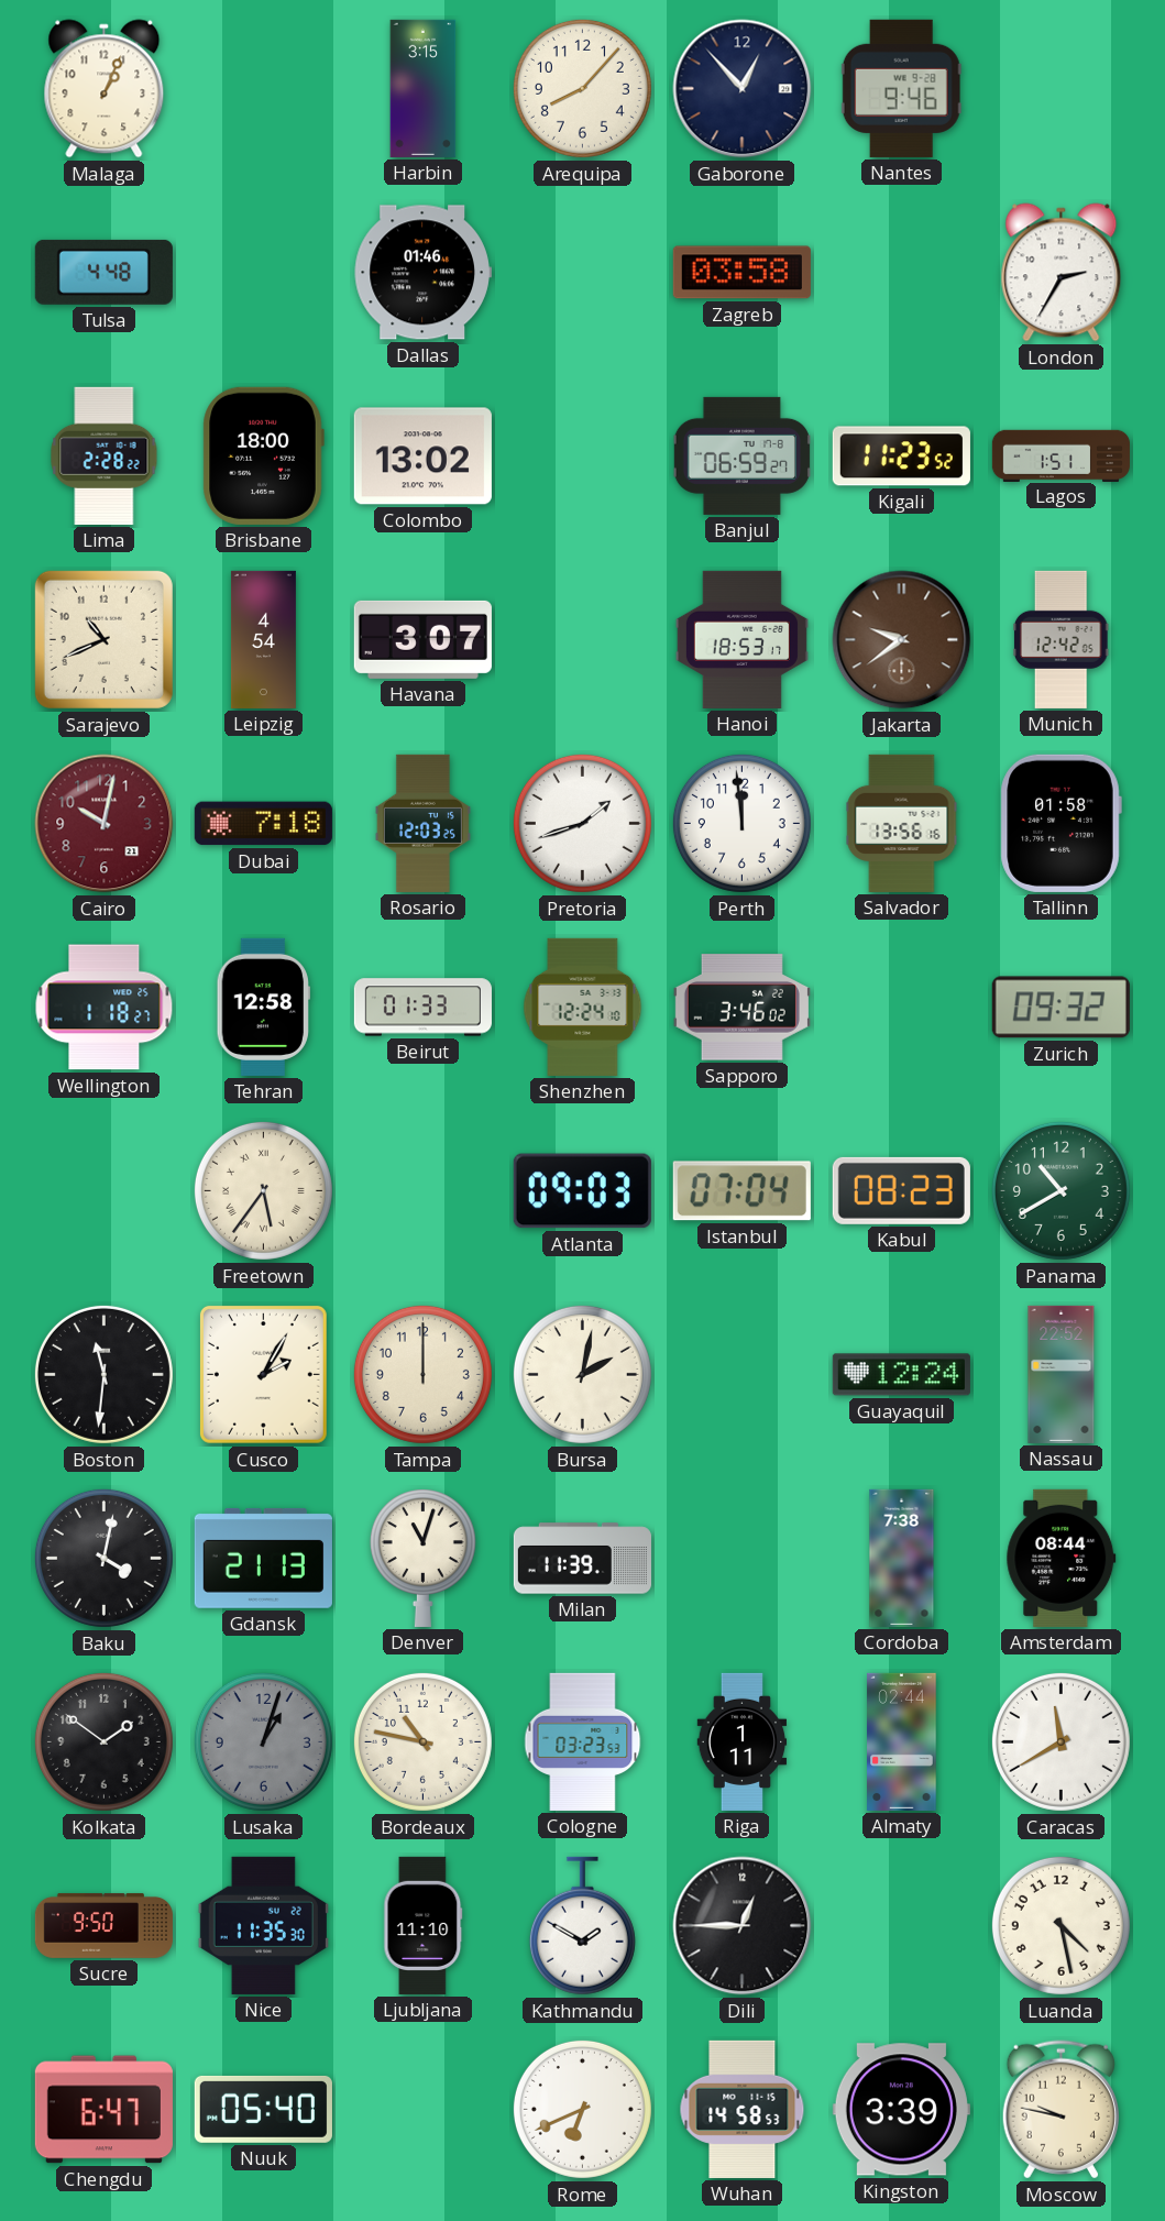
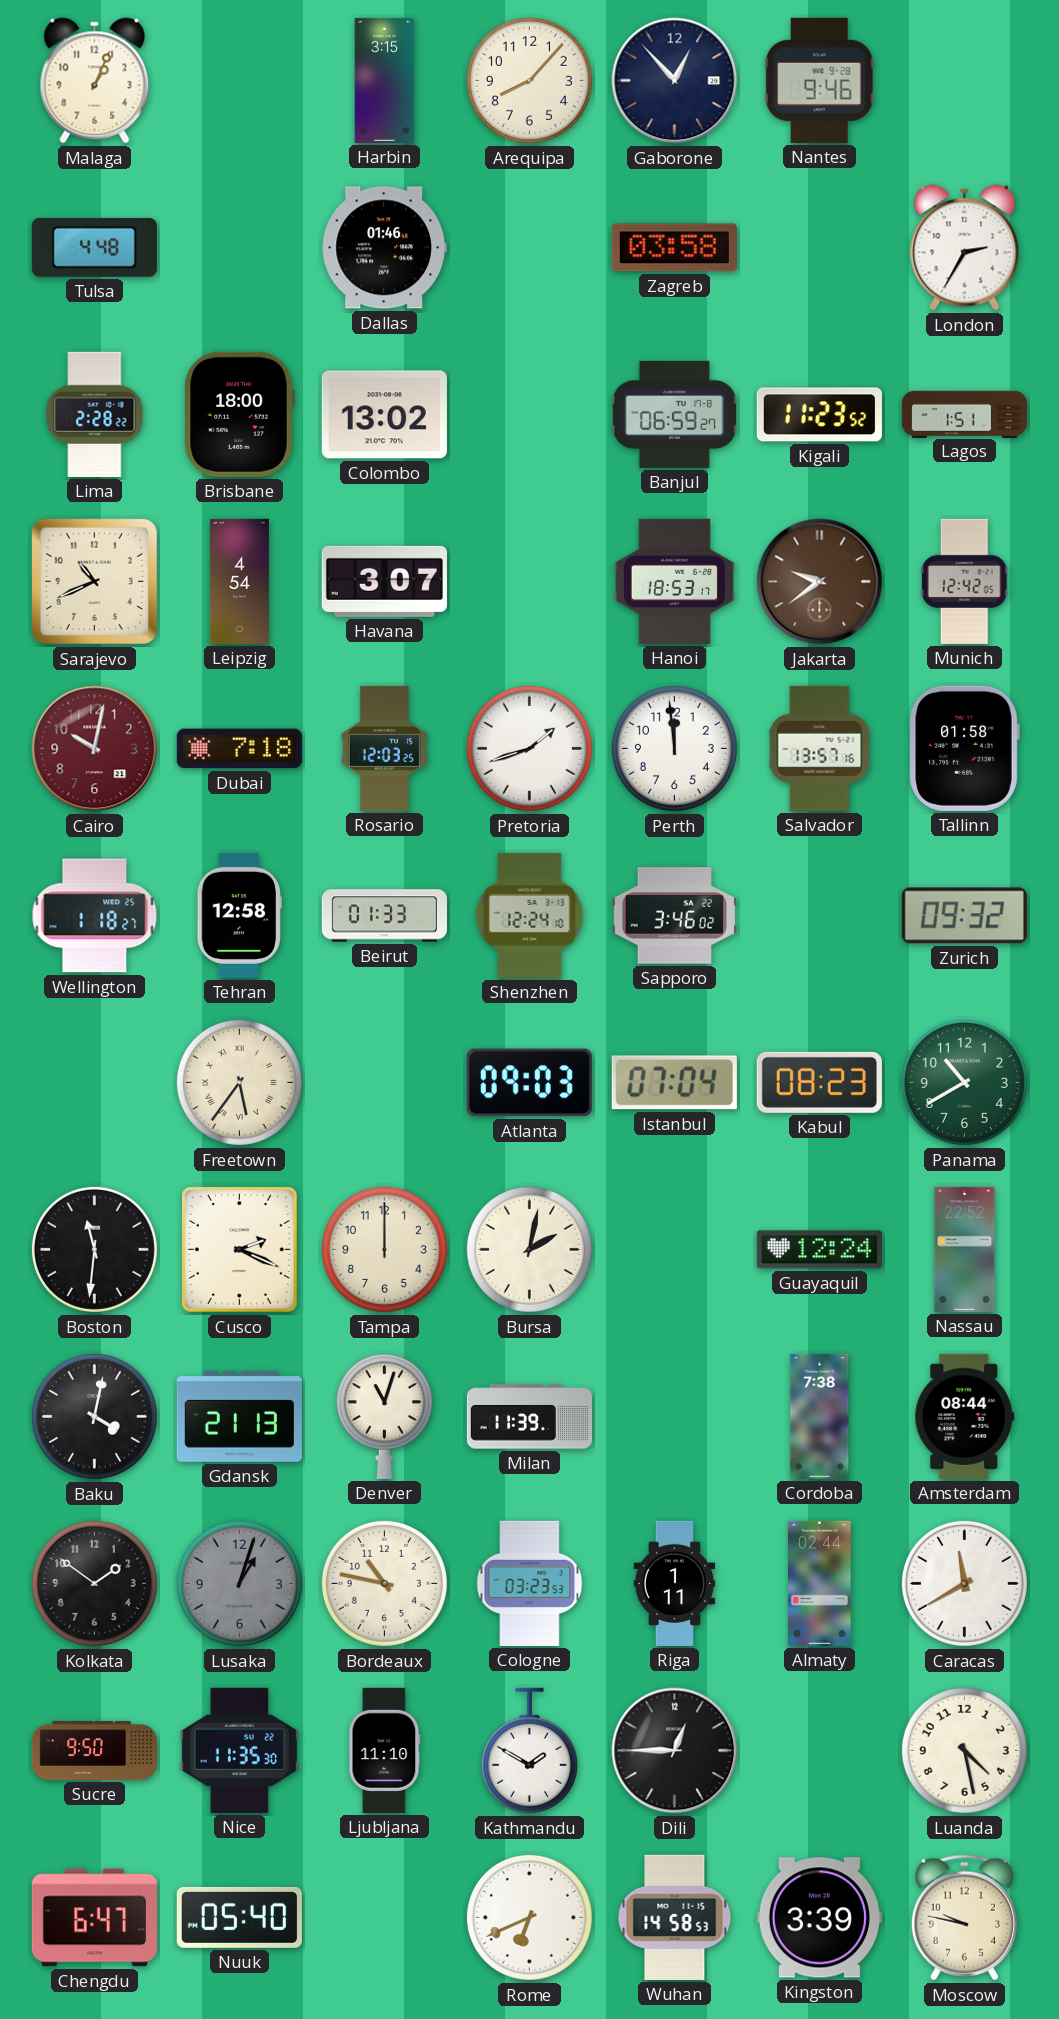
Salvador: 13:56 -> 13:57
Cusco: 2:05 -> 2:19
